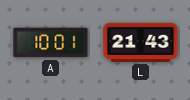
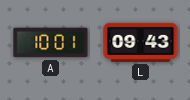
L: 21:43 -> 09:43
